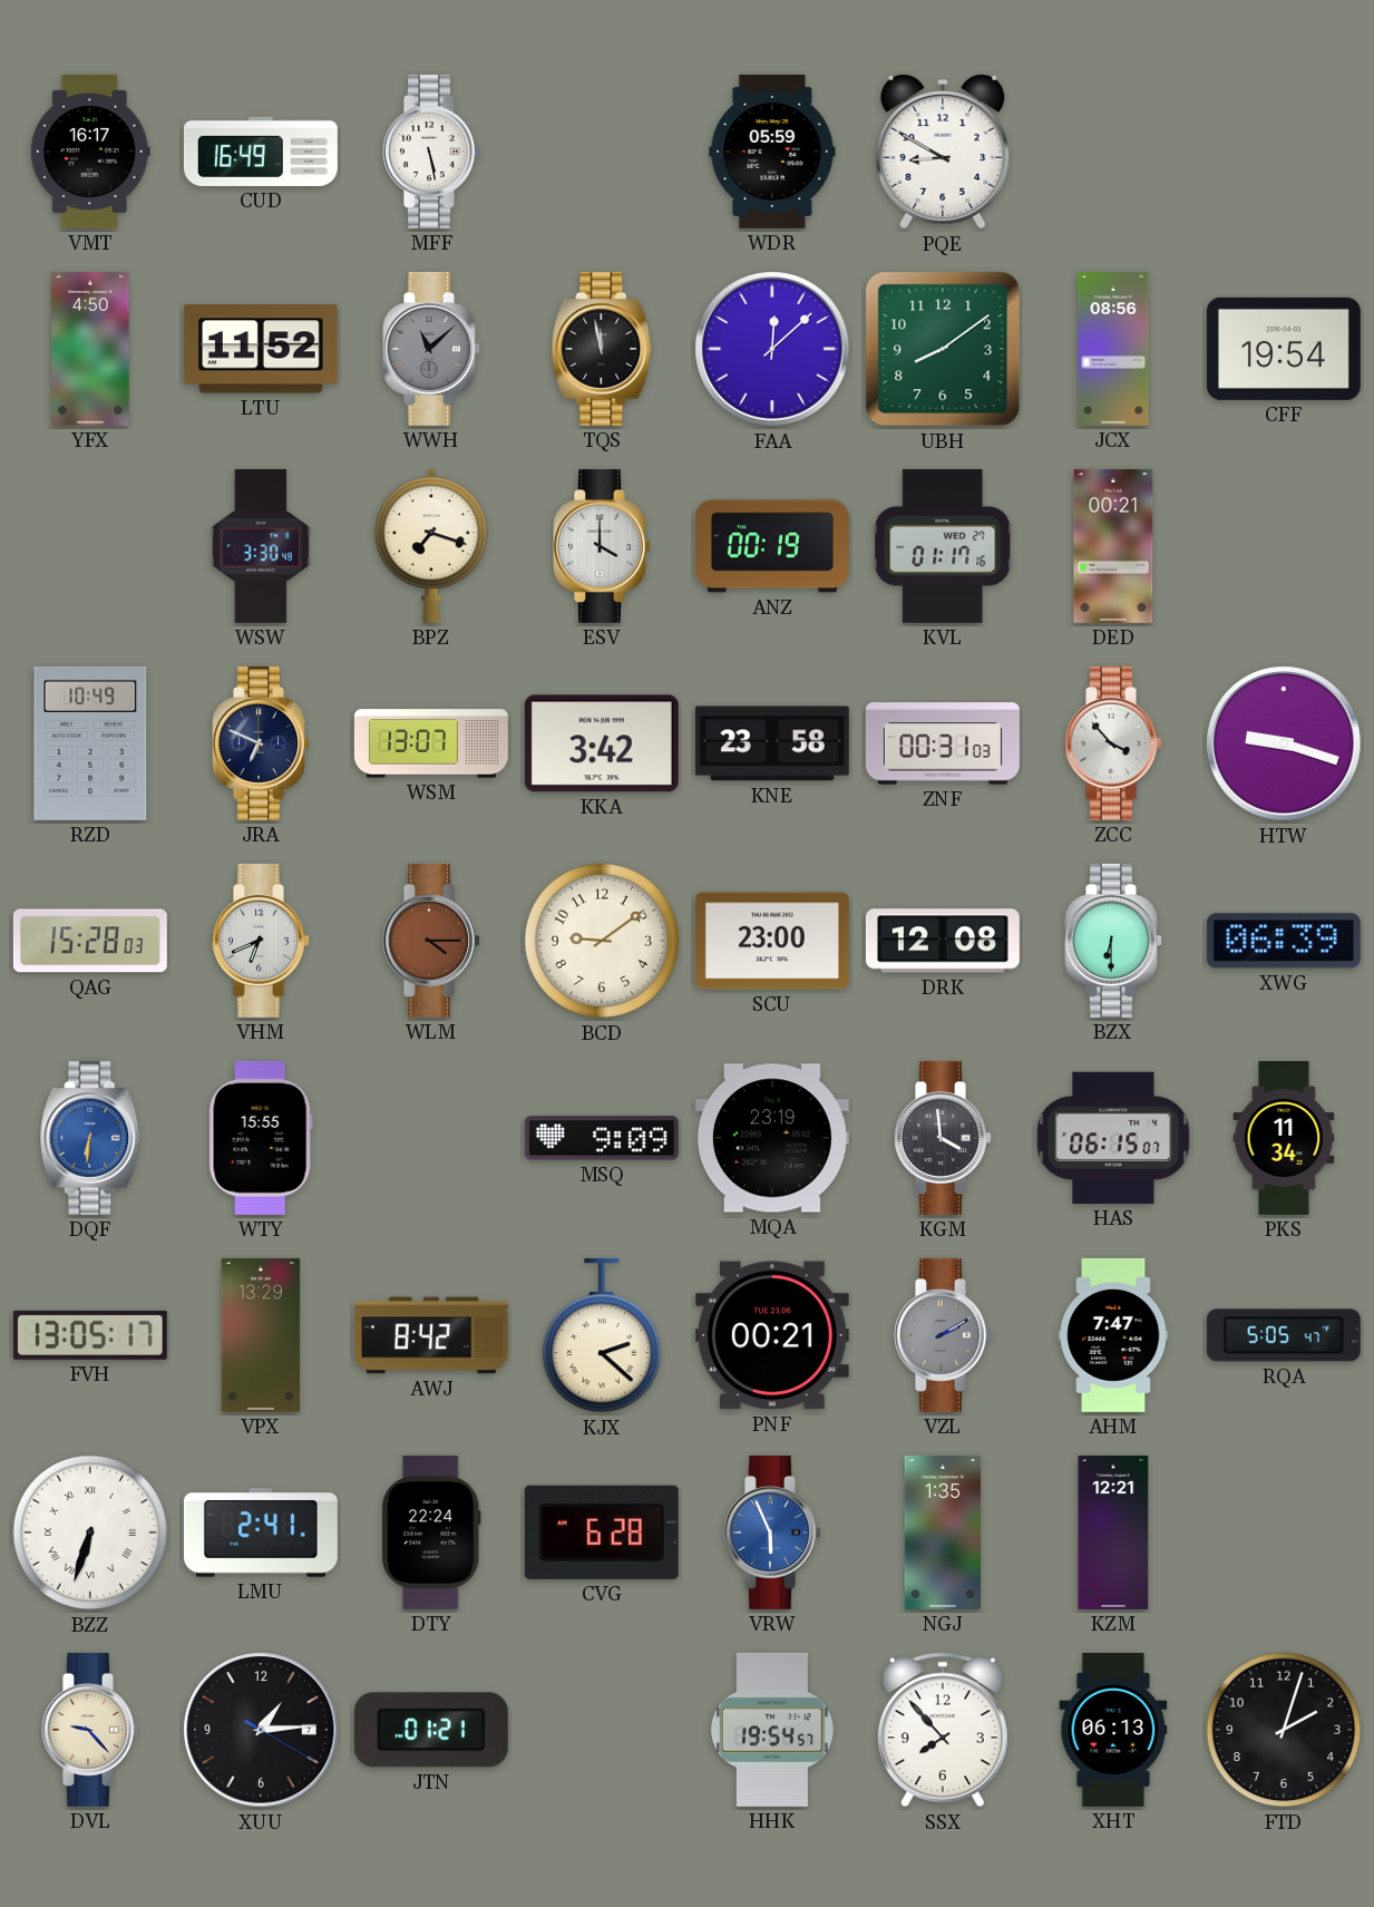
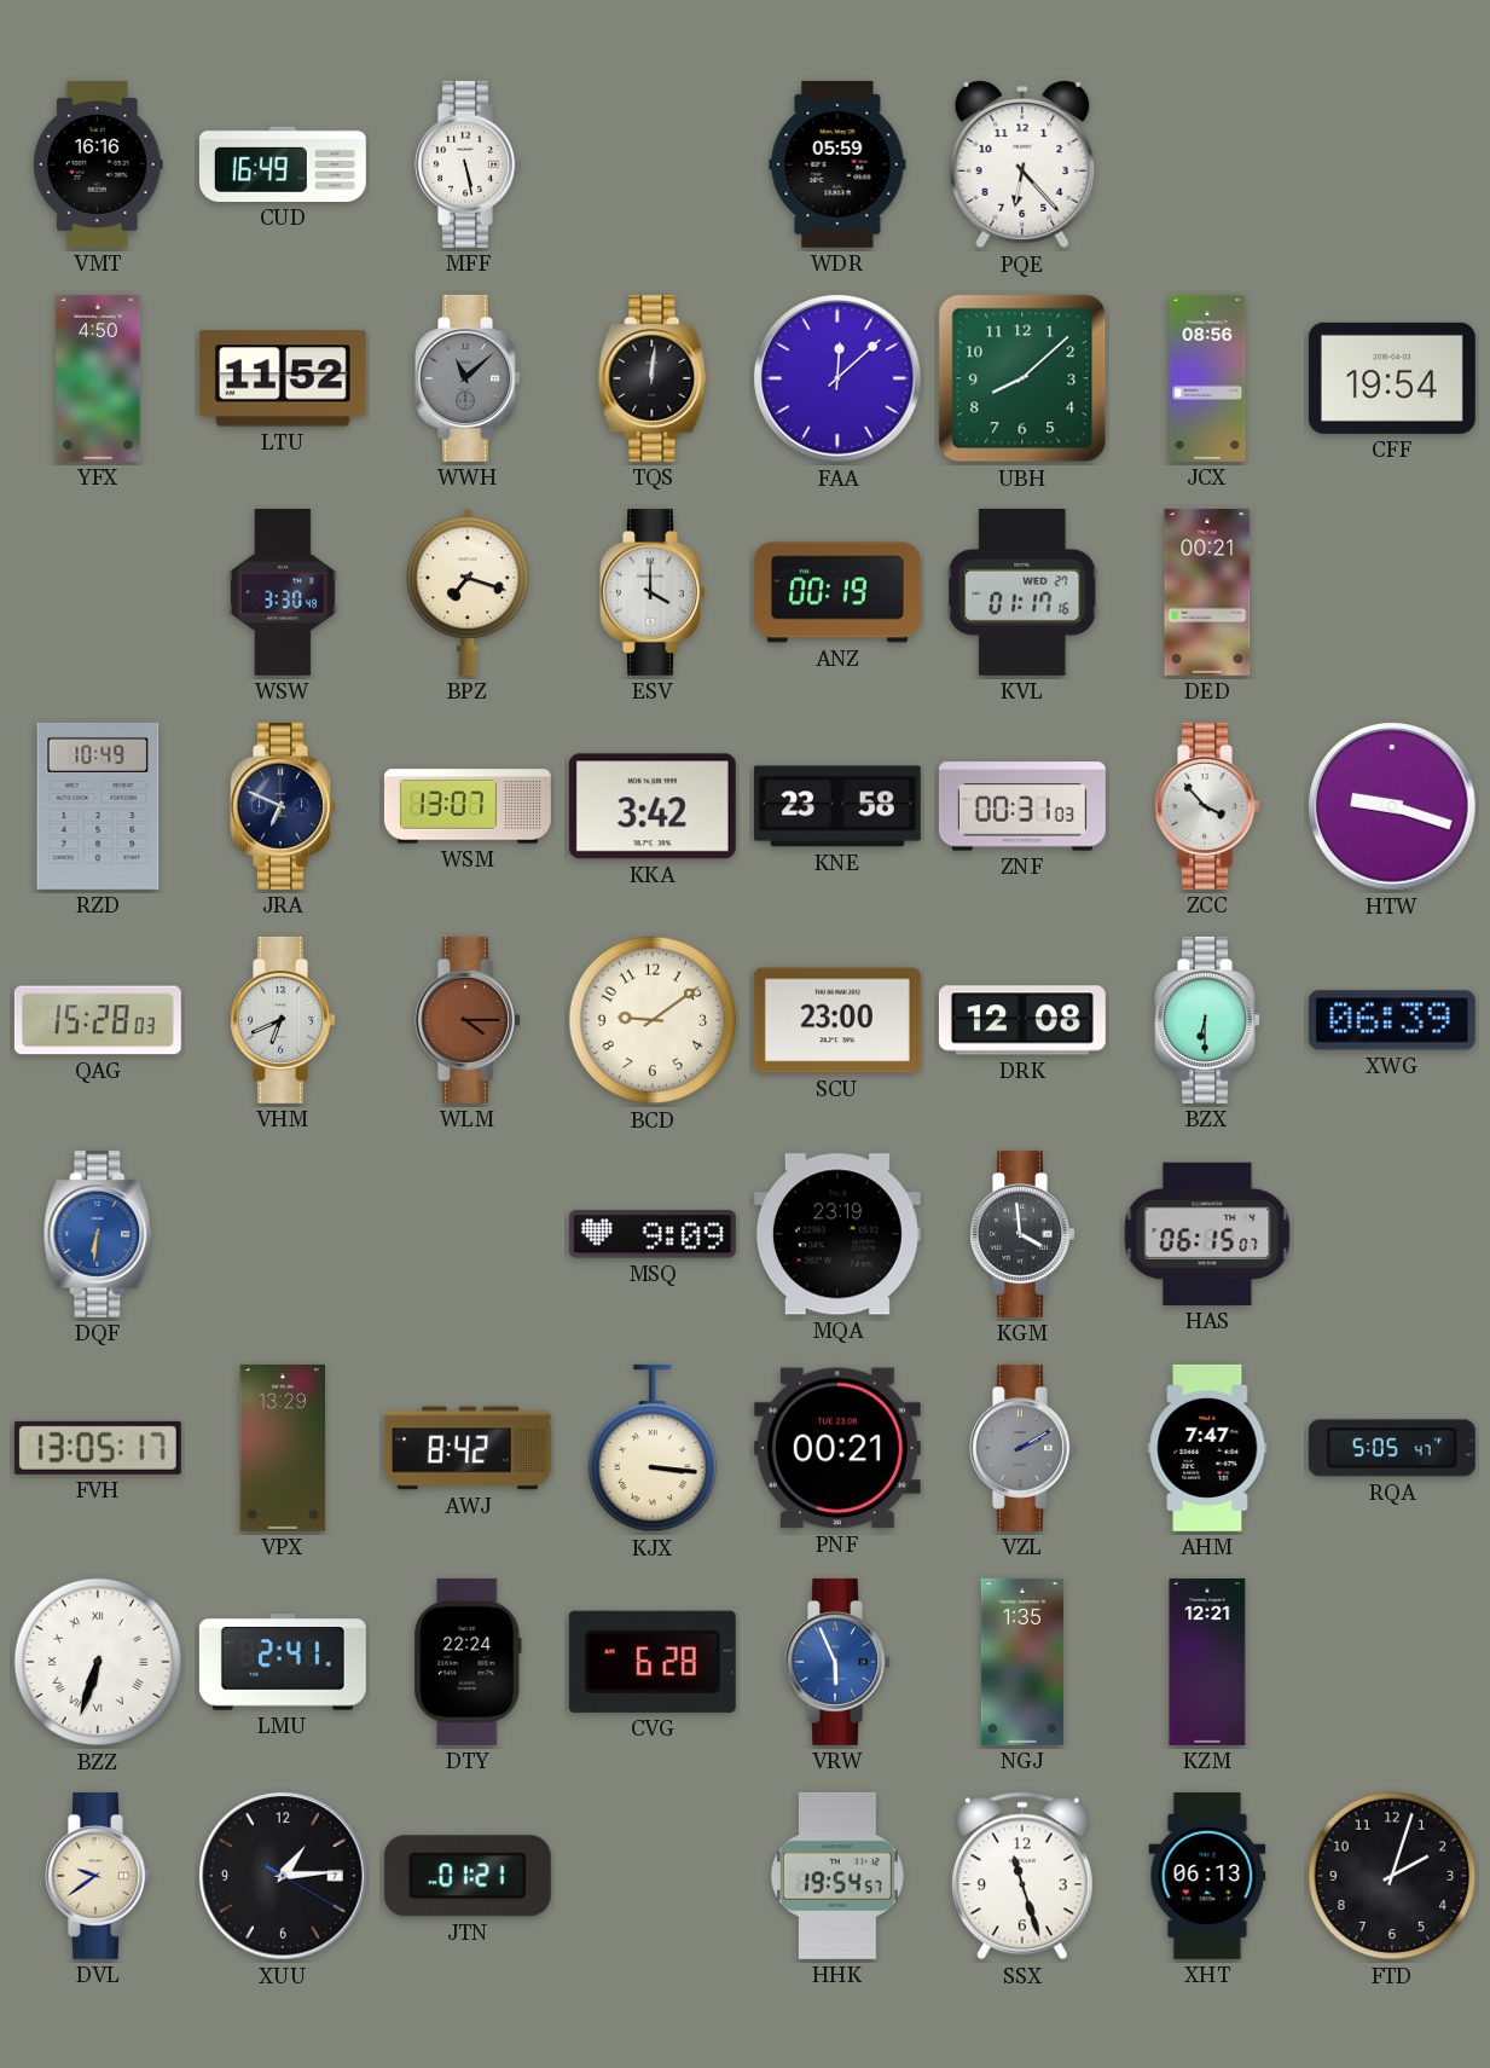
VMT: 16:17 -> 16:16
PQE: 8:50 -> 6:23
TQS: 11:58 -> 12:01
UBH: 8:09 -> 8:08
WTY: 15:55 -> none
PKS: 11:34 -> none
KJX: 2:22 -> 3:16
DVL: 9:23 -> 9:39
SSX: 7:53 -> 11:27
